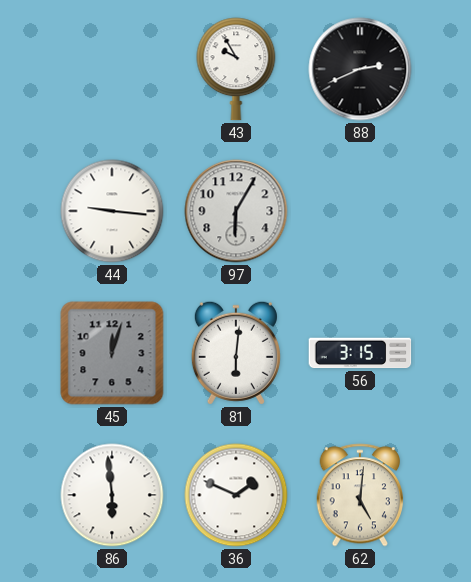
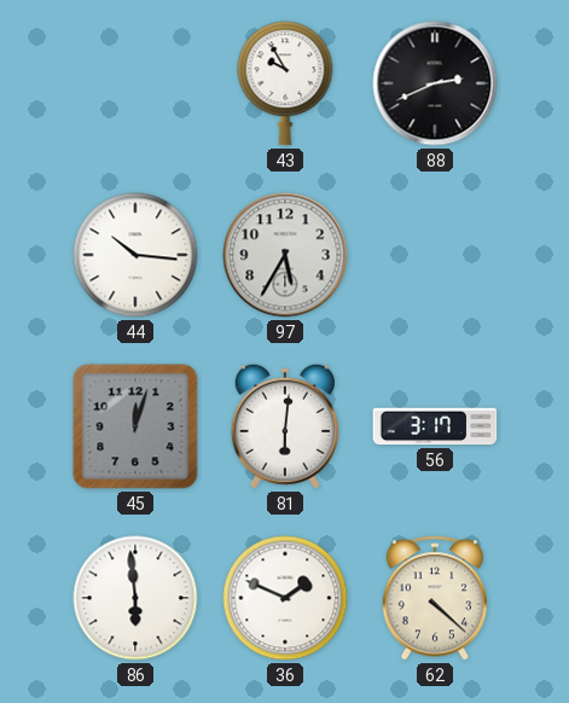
44: 9:16 -> 10:16
97: 6:05 -> 5:35
56: 3:15 -> 3:17
62: 5:01 -> 4:22
